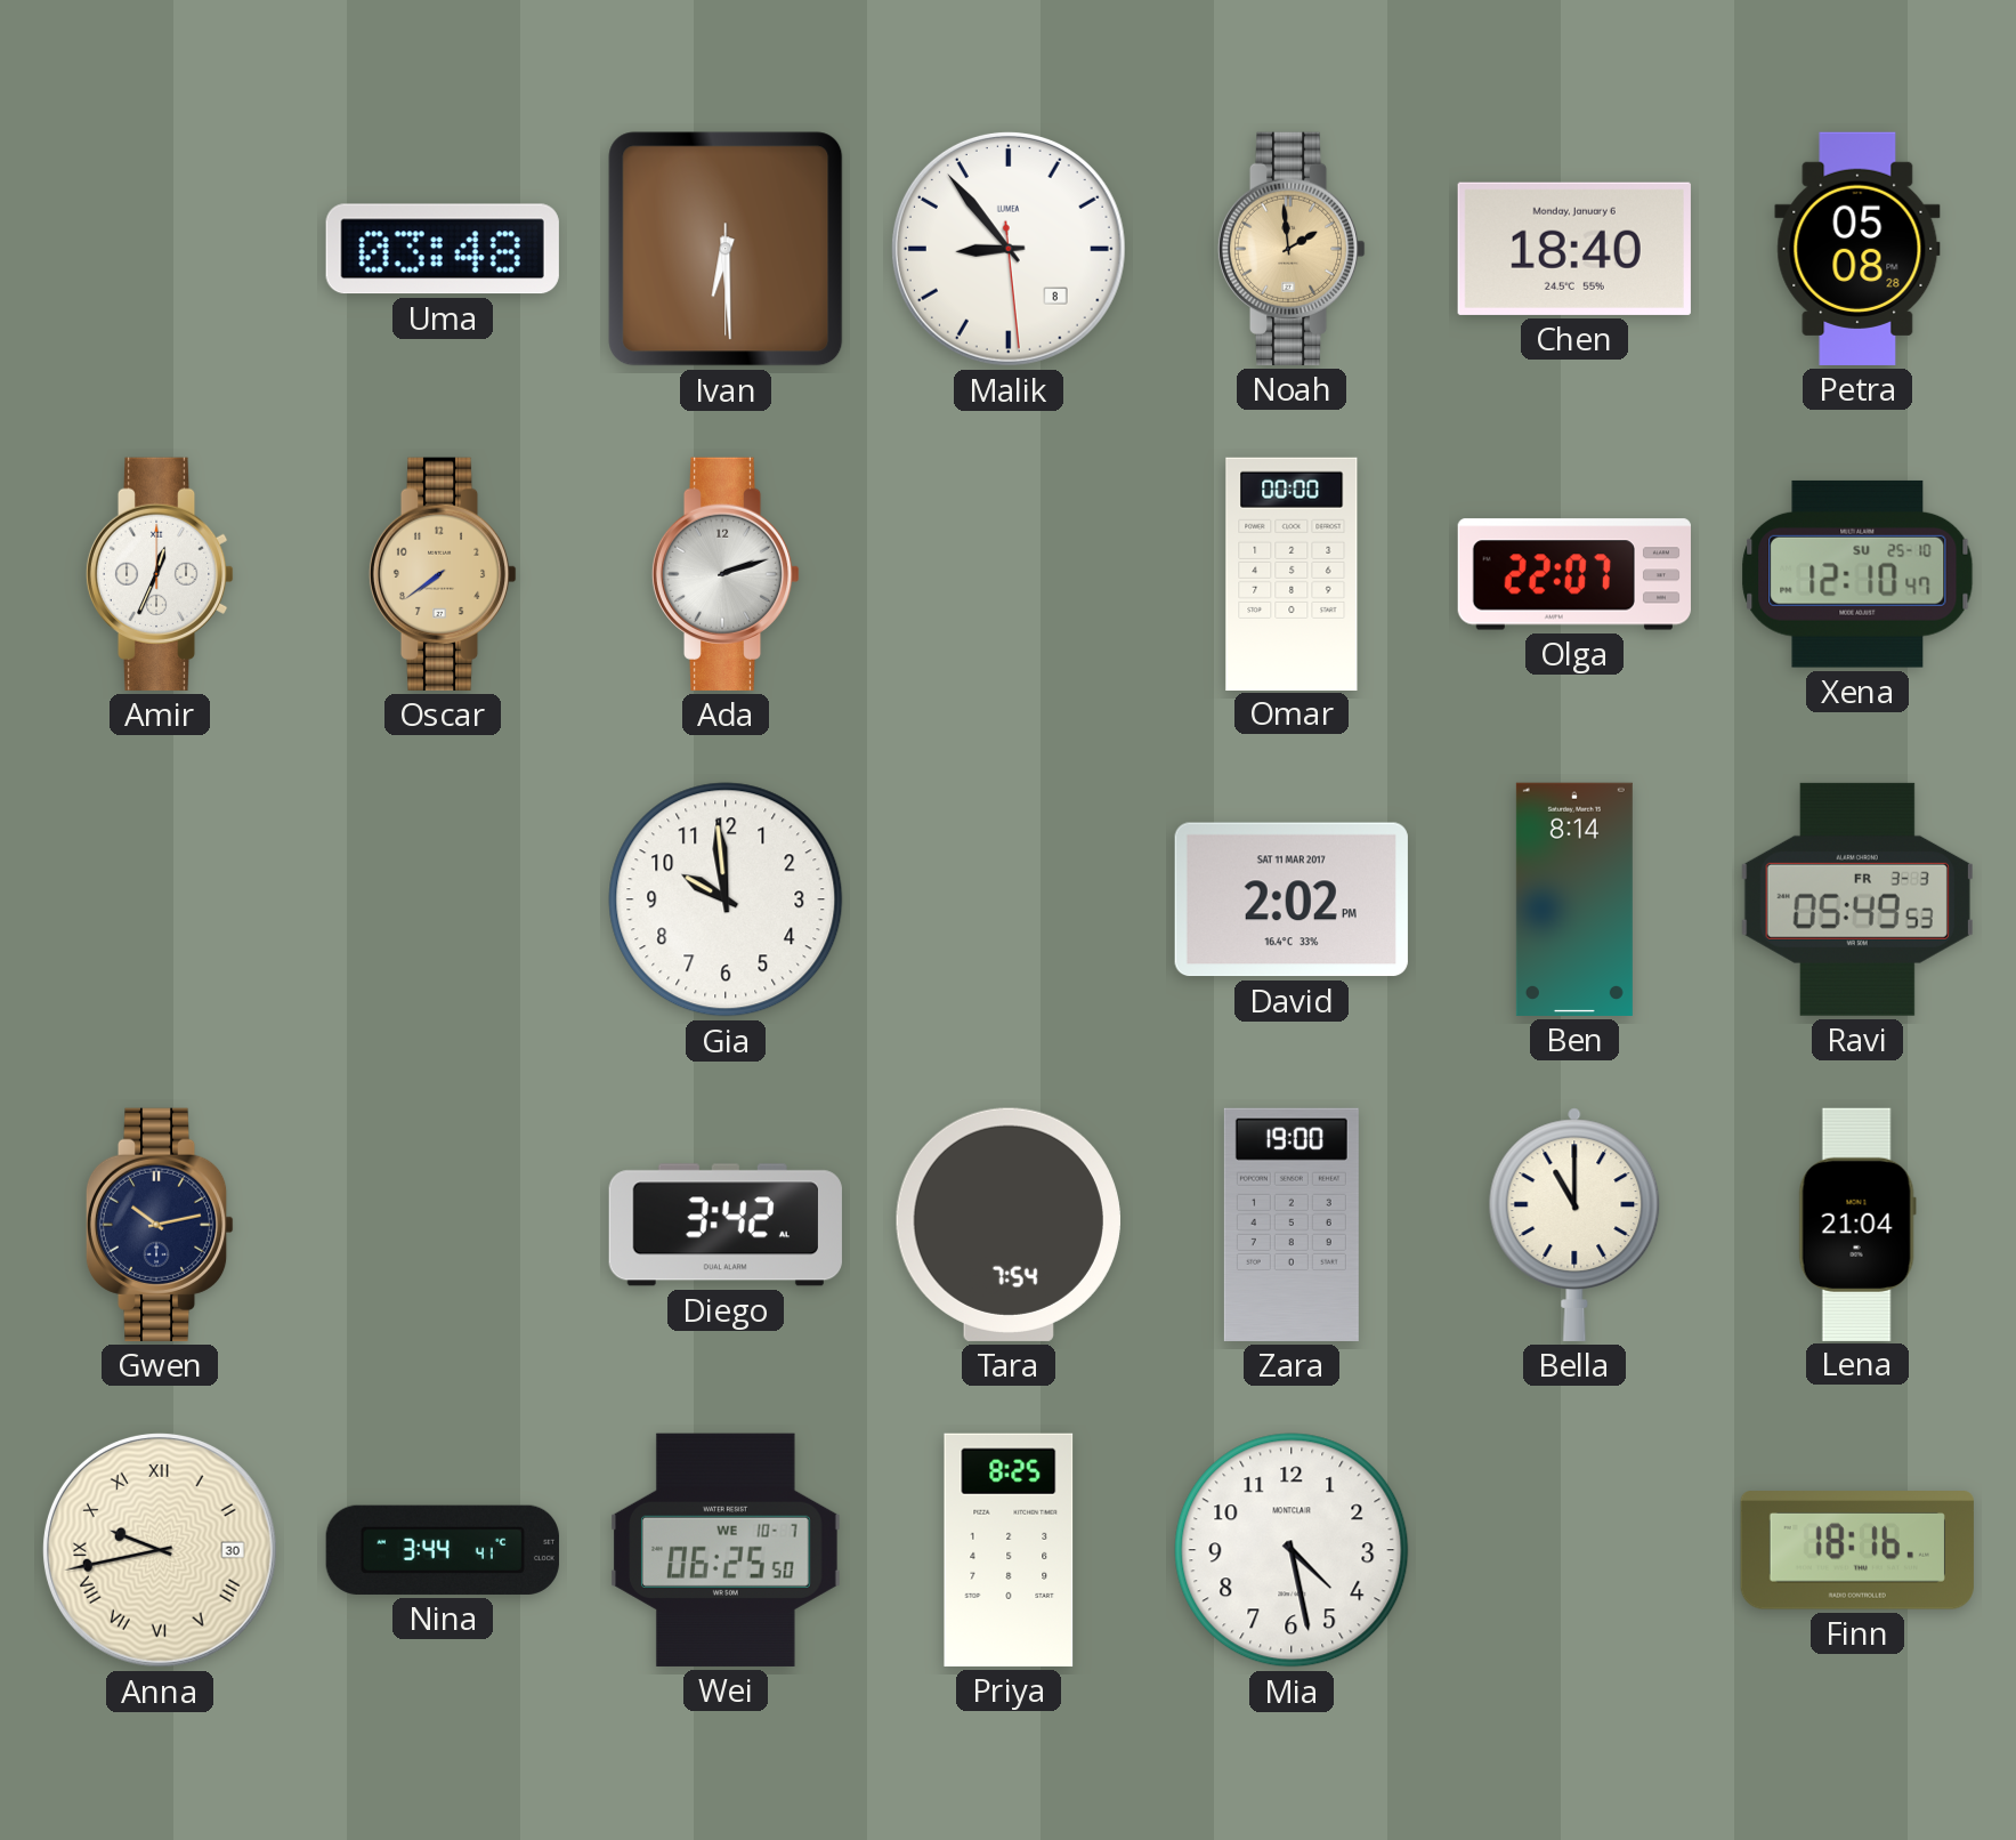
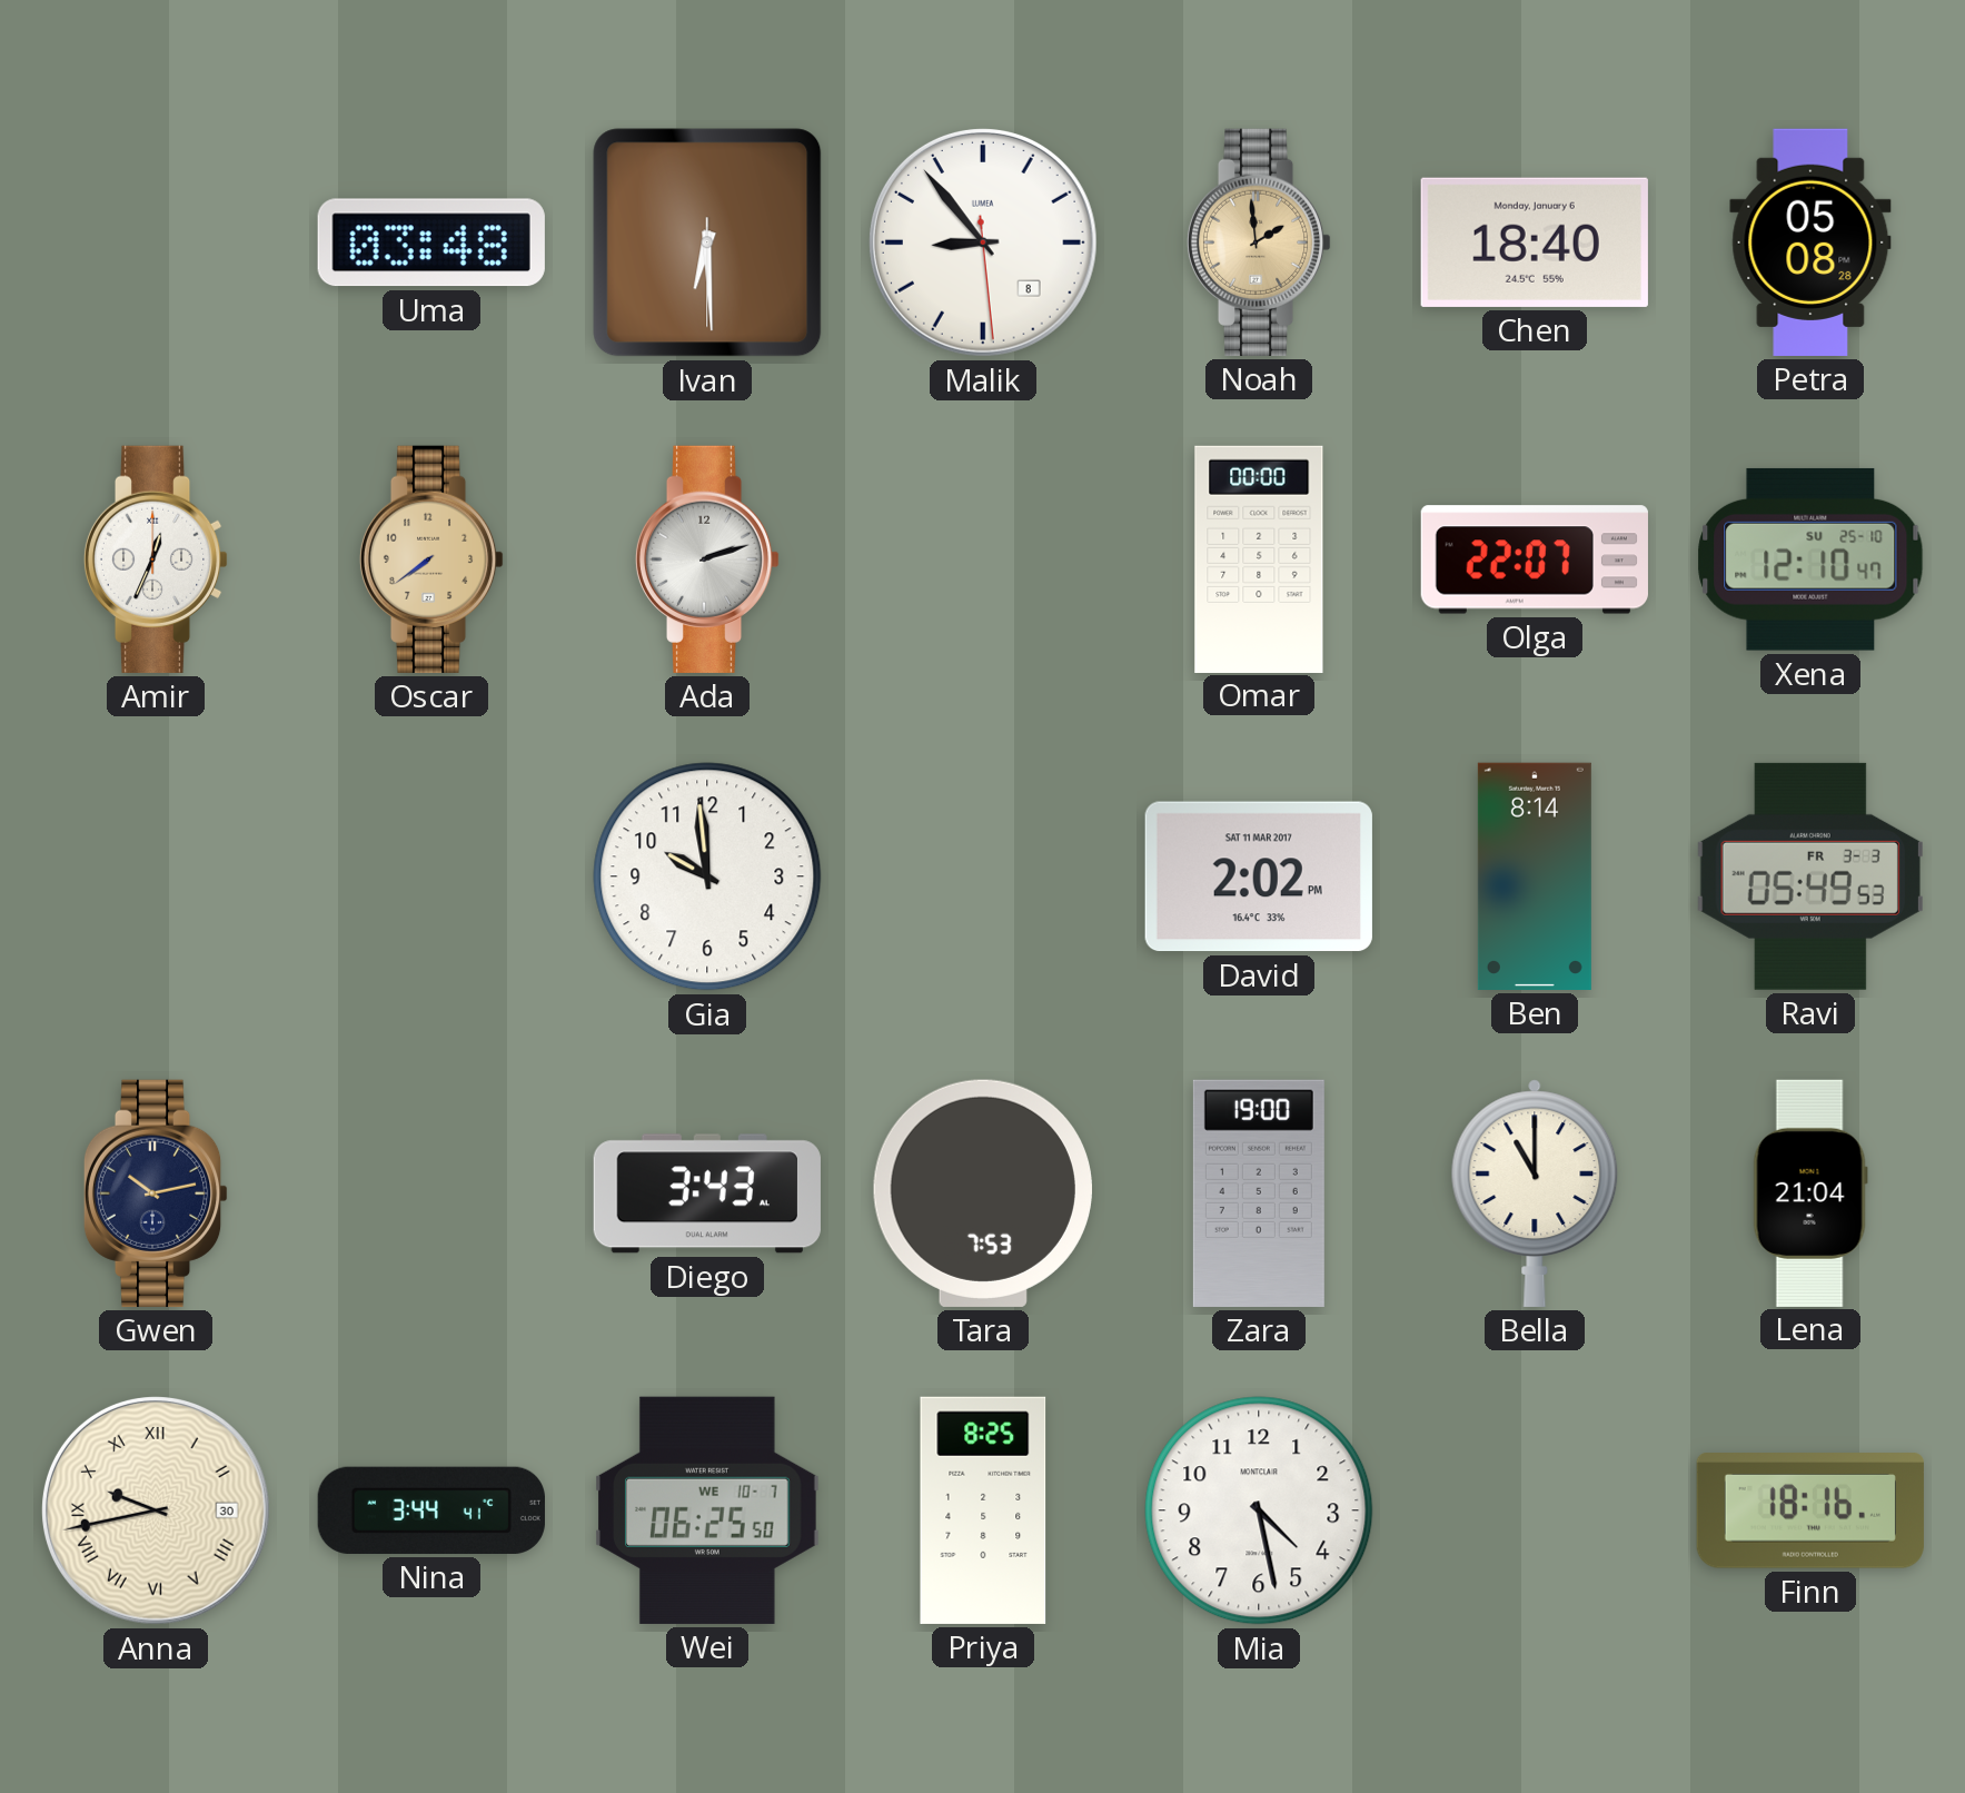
Diego: 3:42 -> 3:43
Tara: 7:54 -> 7:53
